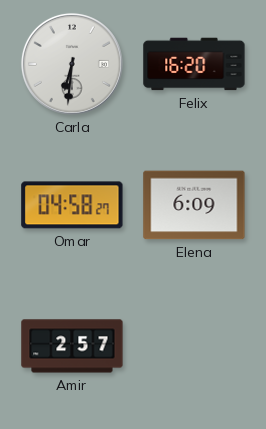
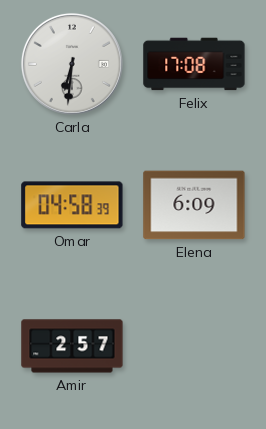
Felix: 16:20 -> 17:08
Omar: 04:58:27 -> 04:58:39
